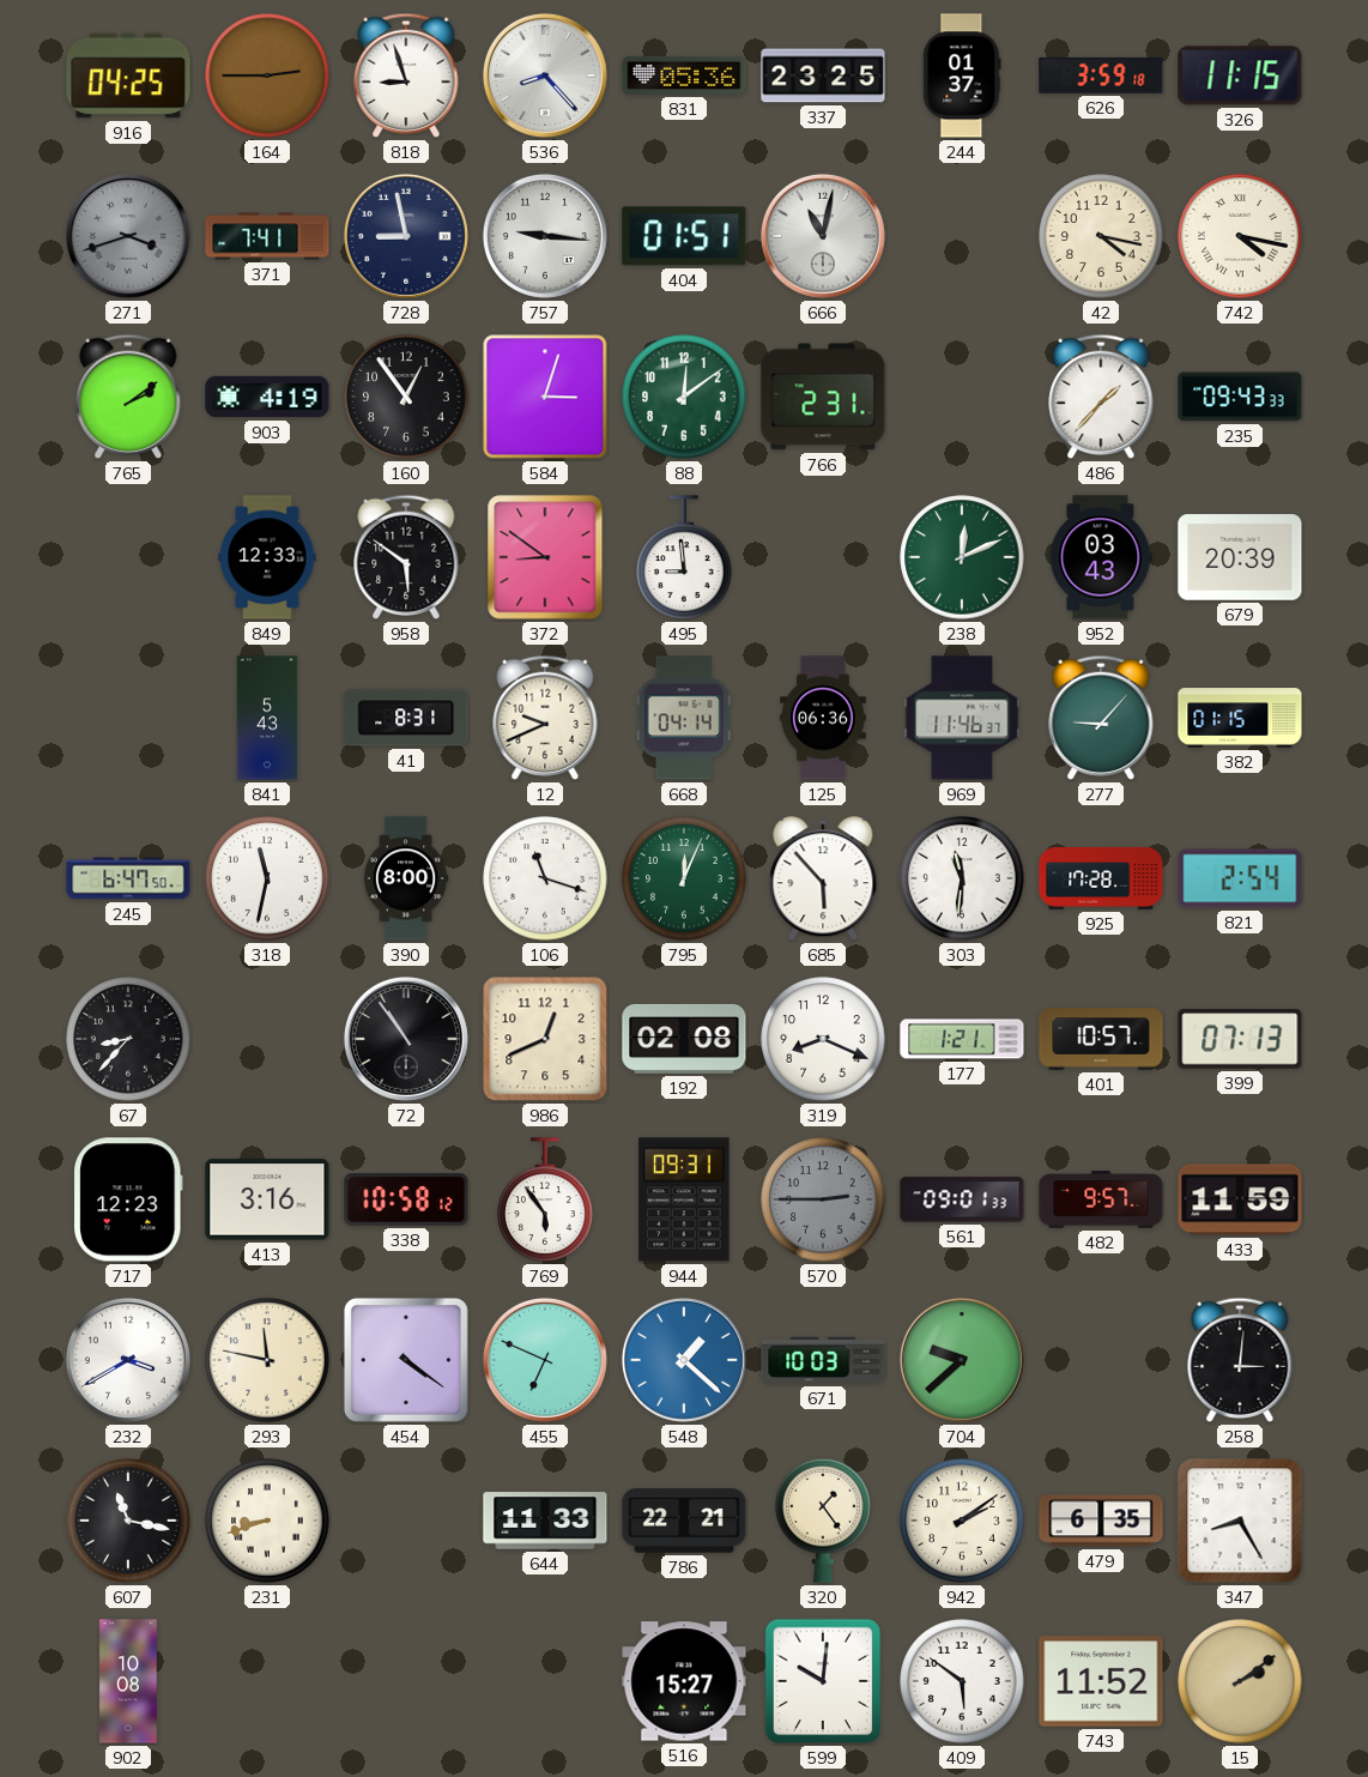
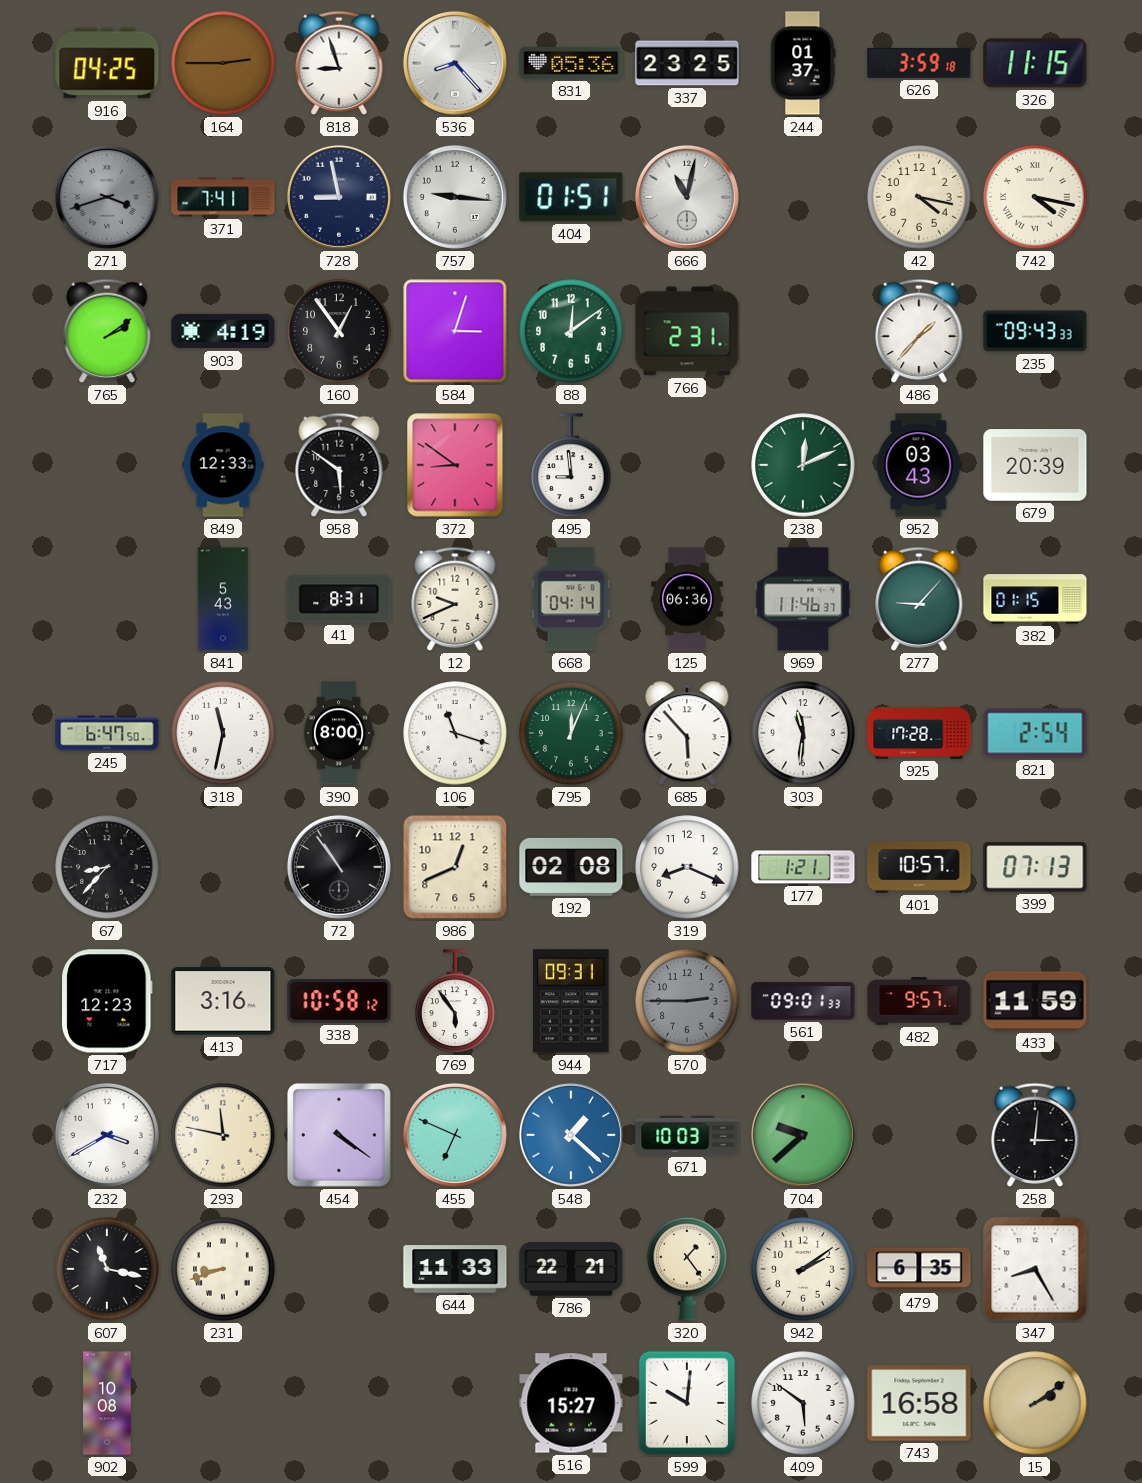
743: 11:52 -> 16:58
